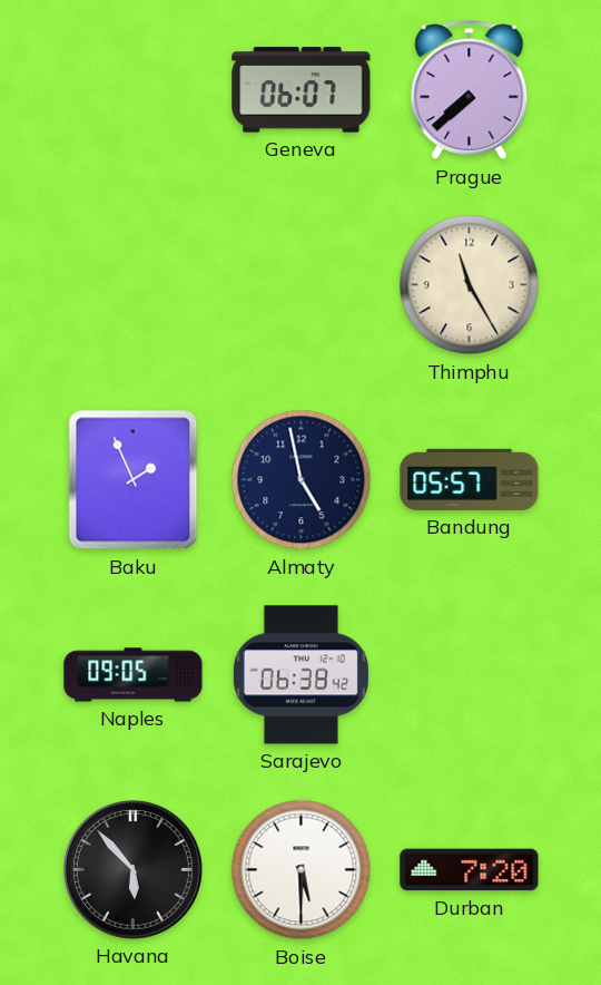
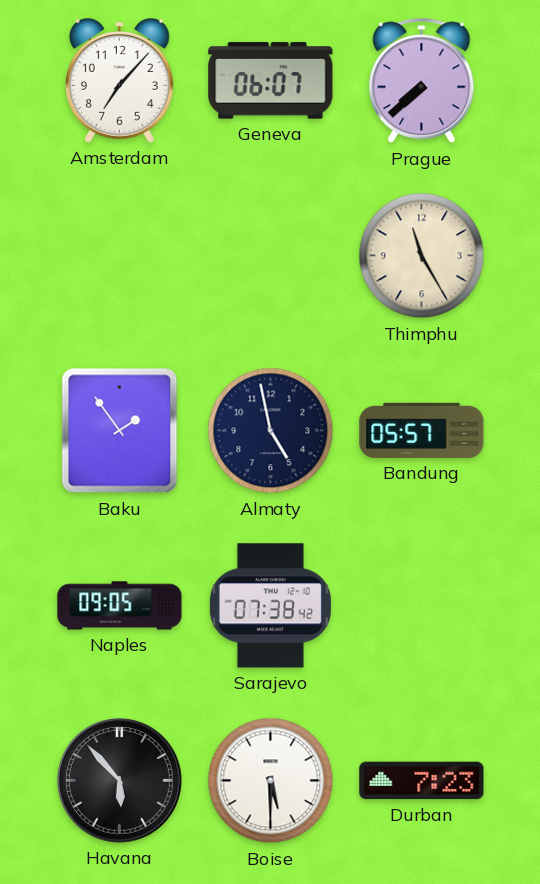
Amsterdam: none -> 7:07
Baku: 1:56 -> 1:54
Sarajevo: 06:38 -> 07:38
Durban: 7:20 -> 7:23
